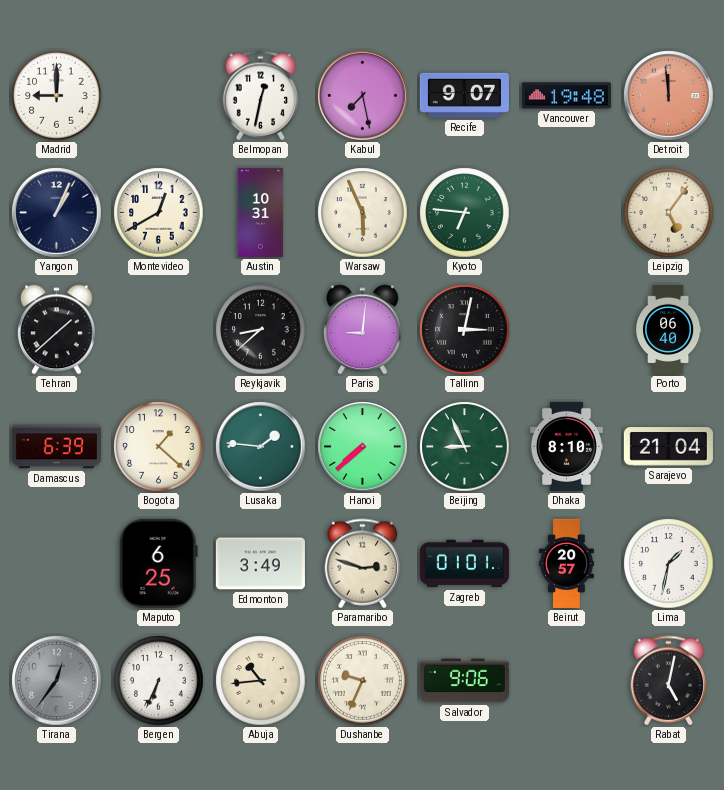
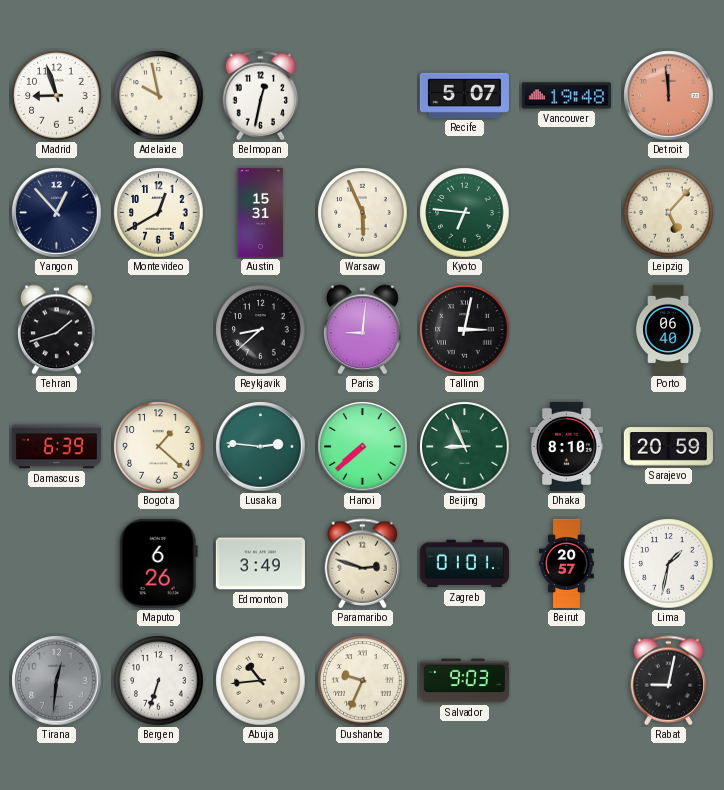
Madrid: 9:00 -> 8:57
Adelaide: none -> 9:58
Kabul: 7:28 -> none
Recife: 9:07 -> 5:07
Yangon: 1:04 -> 12:53
Austin: 10:31 -> 15:31
Leipzig: 5:06 -> 5:07
Tehran: 1:38 -> 1:42
Lusaka: 1:46 -> 2:46
Sarajevo: 21:04 -> 20:59
Maputo: 6:25 -> 6:26
Tirana: 12:36 -> 12:31
Bergen: 6:34 -> 6:33
Salvador: 9:06 -> 9:03
Rabat: 5:02 -> 9:02
